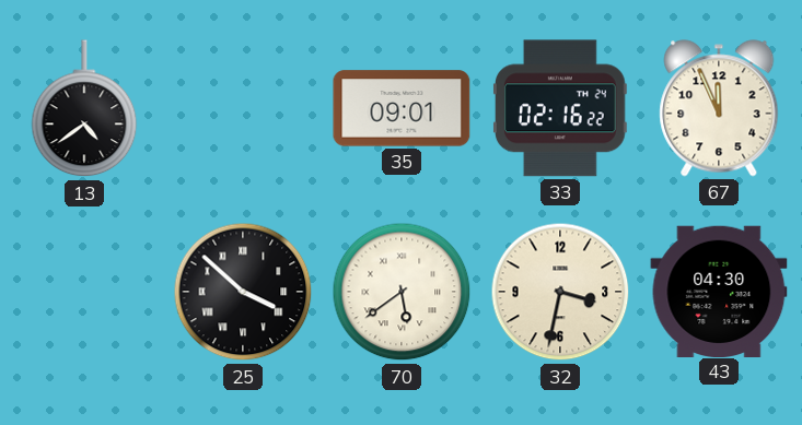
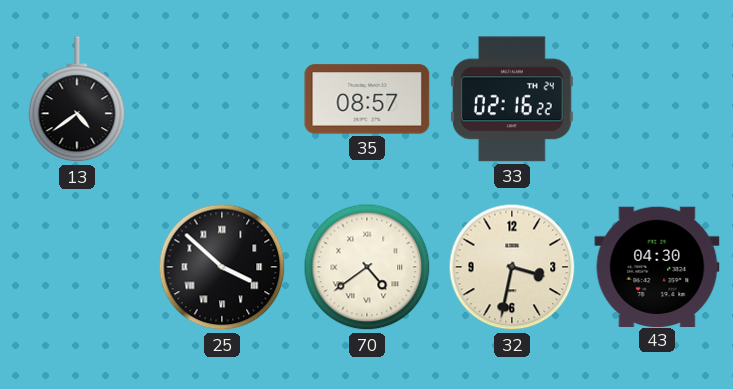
35: 09:01 -> 08:57
67: 11:56 -> none
70: 5:39 -> 4:39
